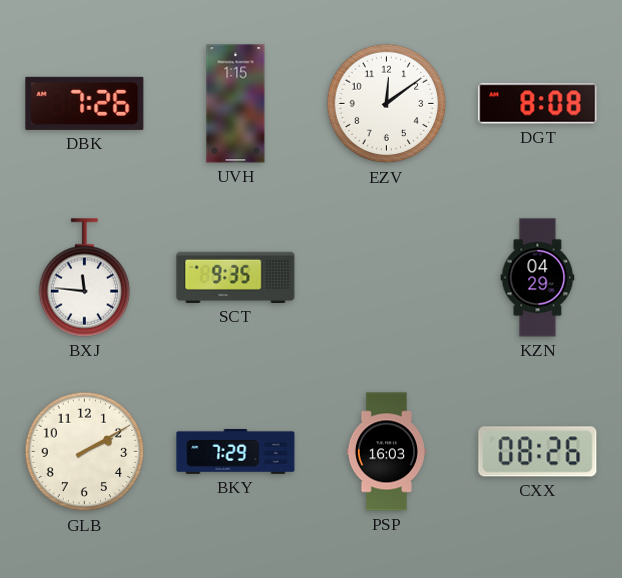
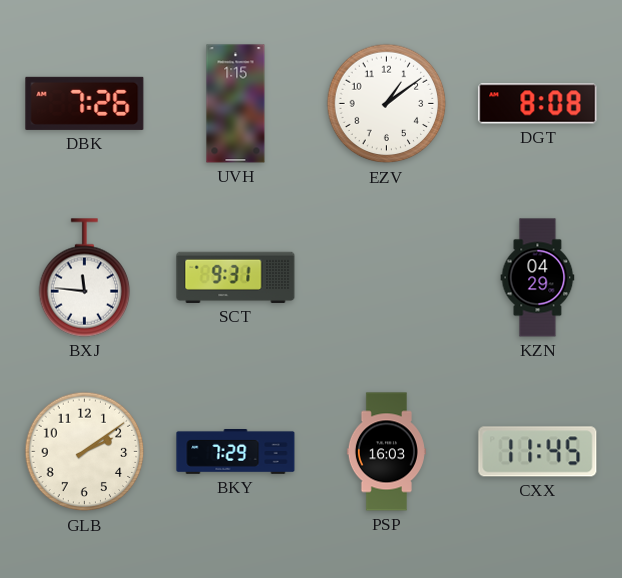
EZV: 12:09 -> 1:09
SCT: 9:35 -> 9:31
GLB: 2:10 -> 2:09
CXX: 08:26 -> 11:45
